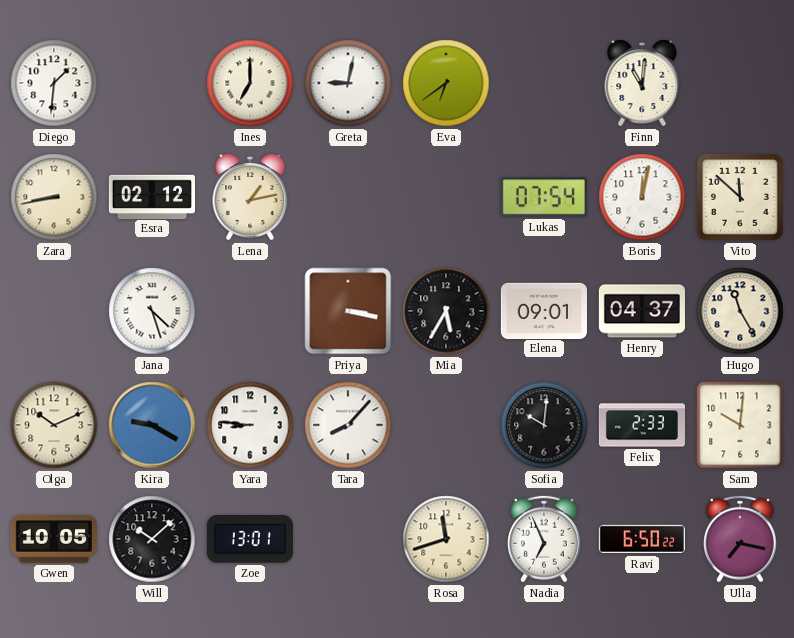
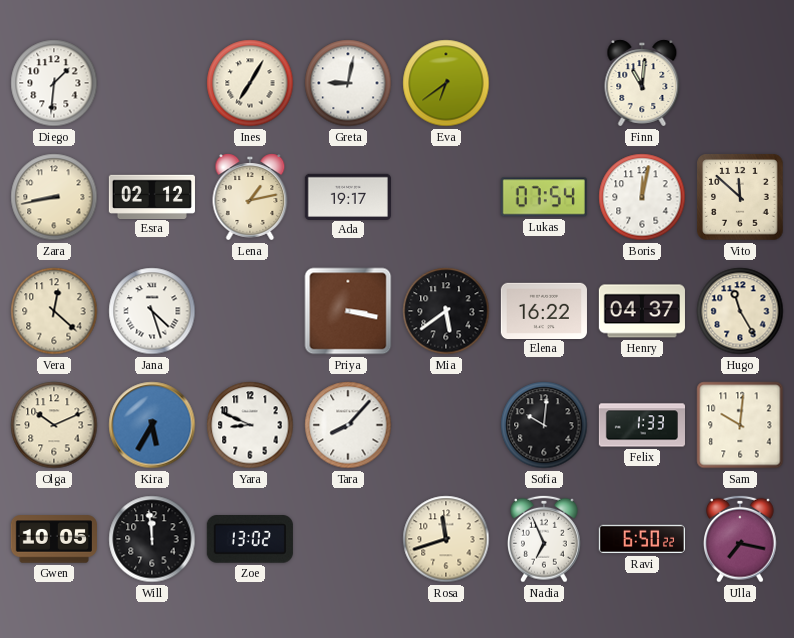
Ines: 7:00 -> 7:05
Ada: none -> 19:17
Vera: none -> 12:22
Mia: 5:35 -> 5:39
Elena: 09:01 -> 16:22
Kira: 9:20 -> 5:35
Yara: 8:46 -> 8:49
Felix: 2:33 -> 1:33
Will: 10:08 -> 11:59
Zoe: 13:01 -> 13:02
